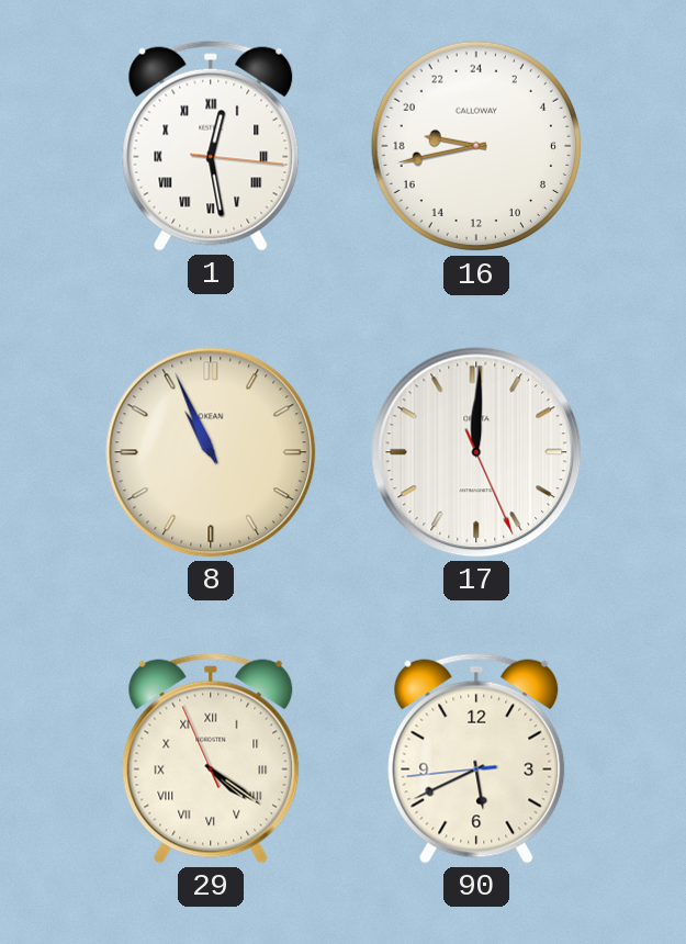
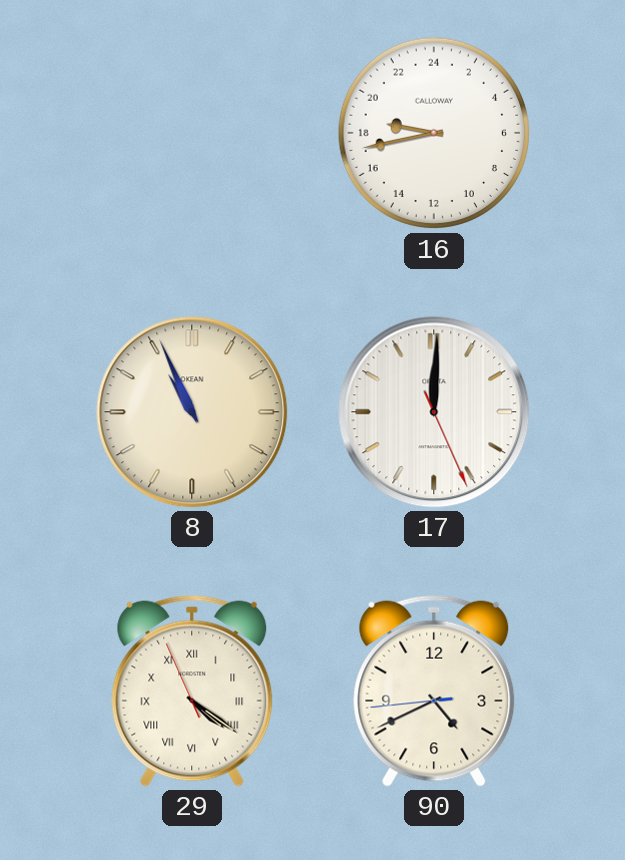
1: 12:28 -> none
90: 5:40 -> 4:40
